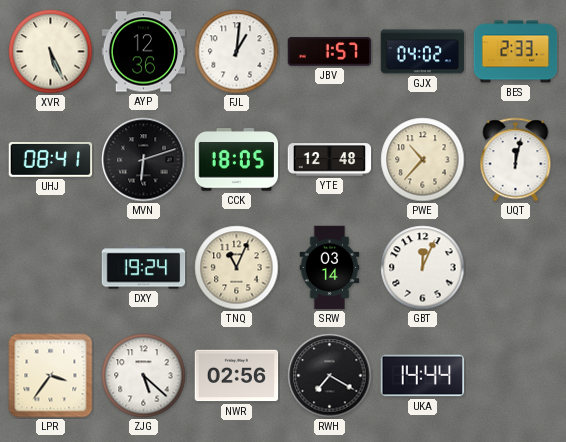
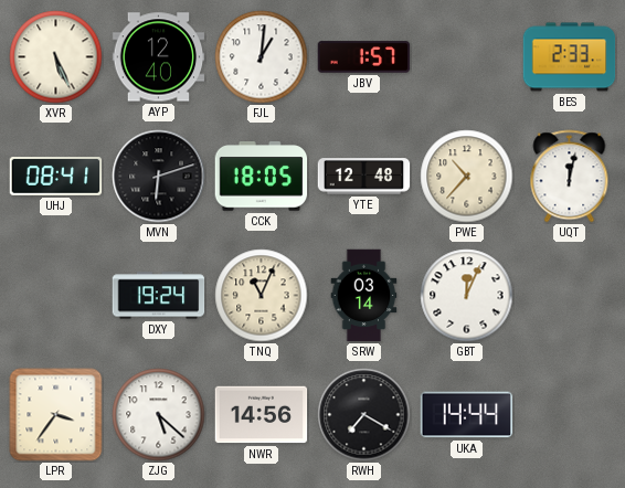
AYP: 12:36 -> 12:40
GJX: 04:02 -> none
NWR: 02:56 -> 14:56
